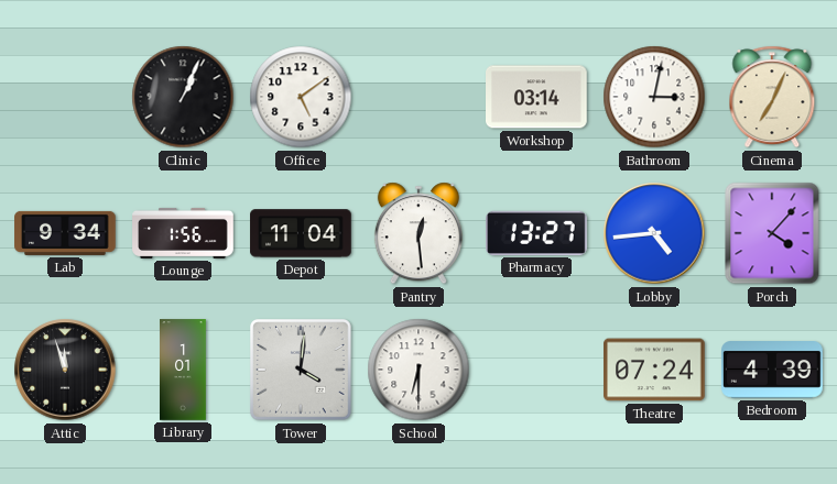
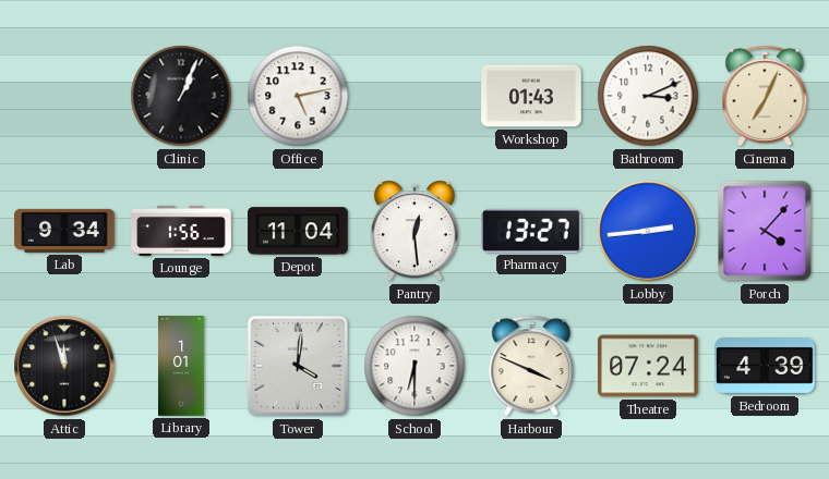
Office: 5:09 -> 5:13
Workshop: 03:14 -> 01:43
Bathroom: 3:02 -> 3:11
Lobby: 4:44 -> 2:44
Harbour: none -> 3:49
